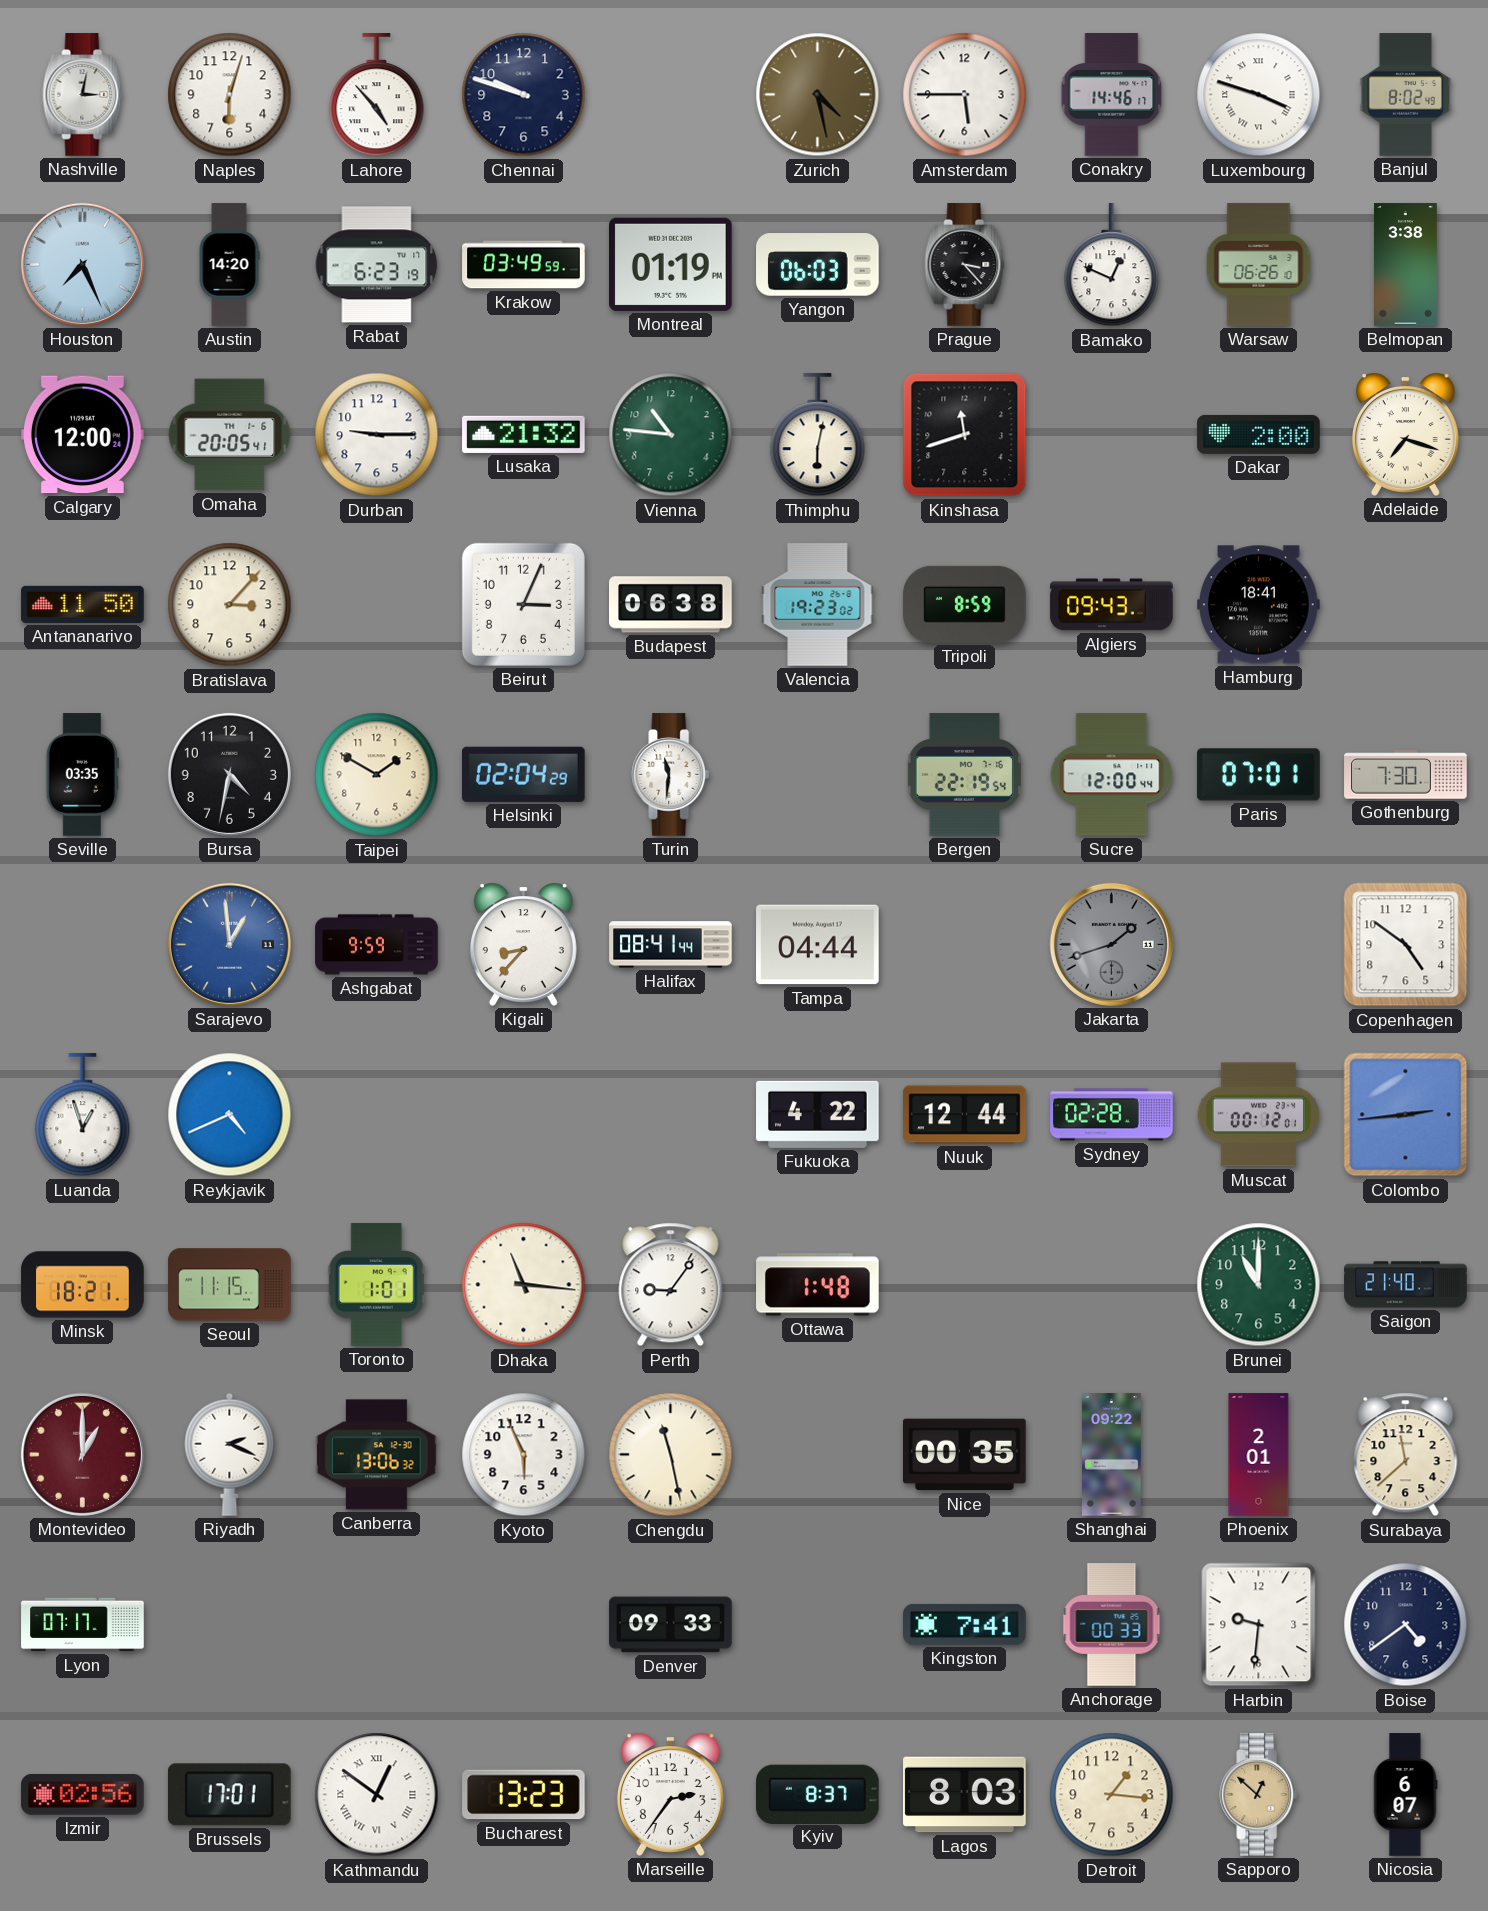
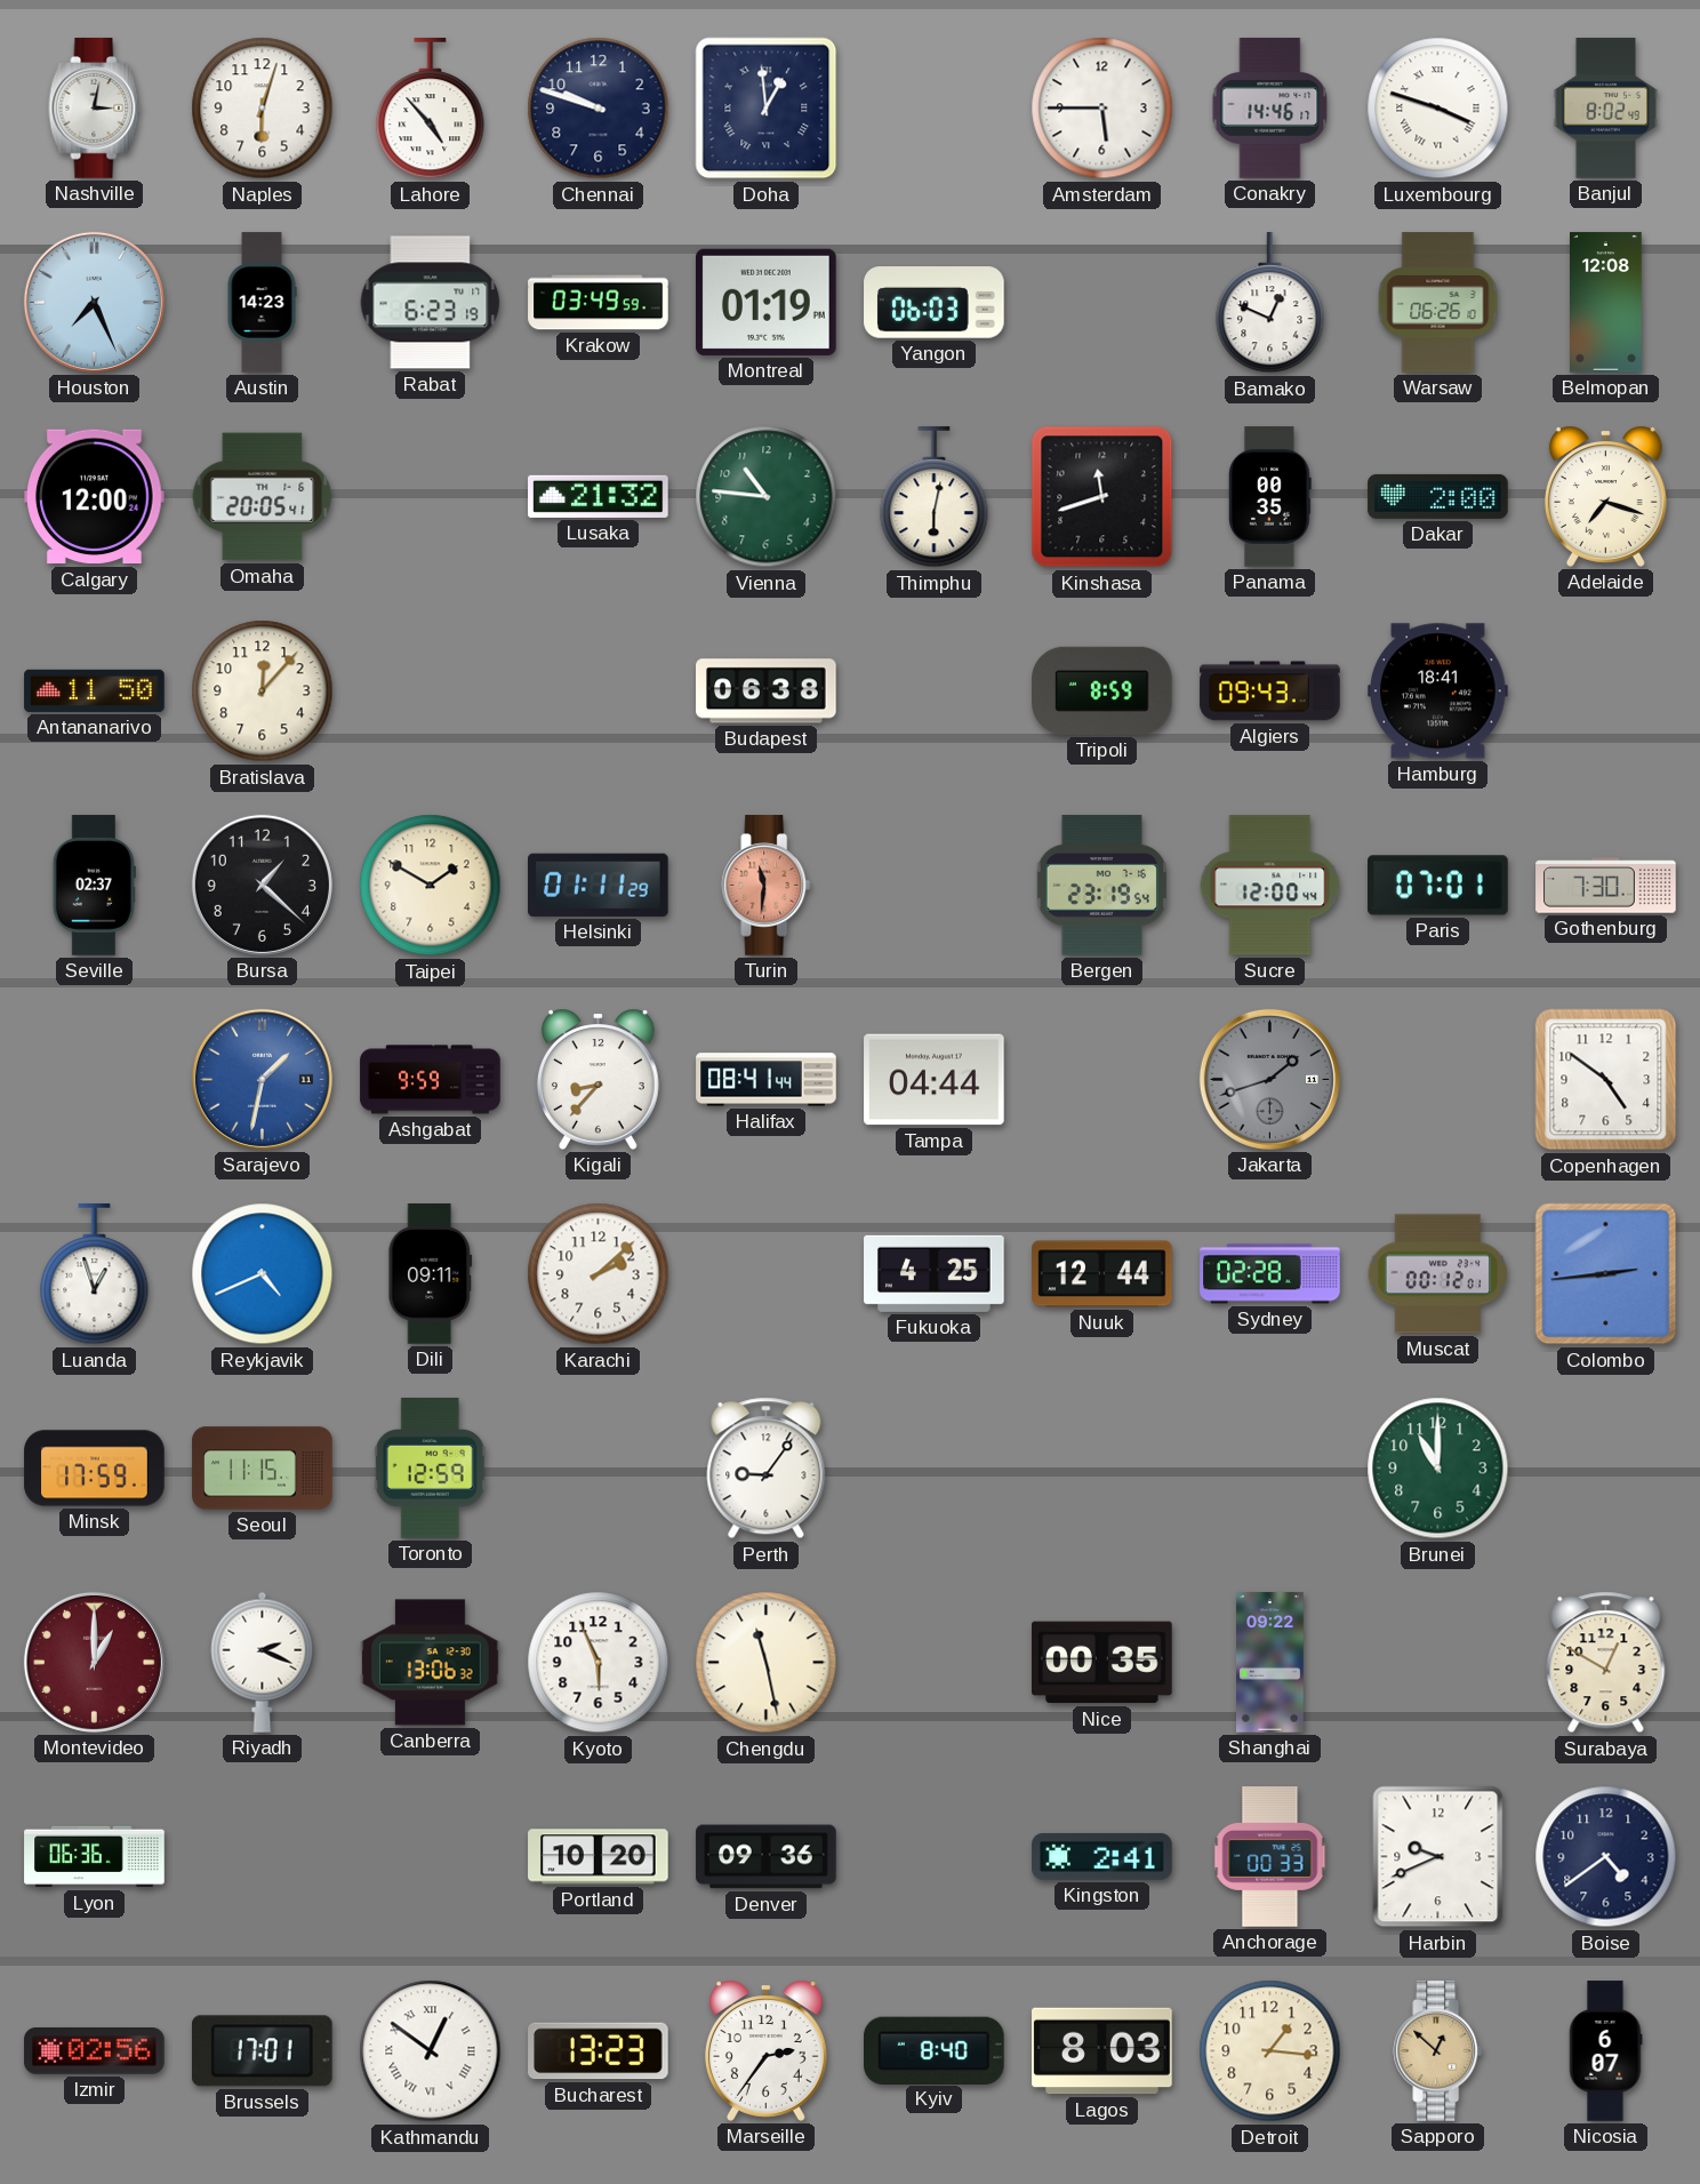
Doha: none -> 12:59
Zurich: 4:28 -> none
Austin: 14:20 -> 14:23
Prague: 3:23 -> none
Belmopan: 3:38 -> 12:08
Durban: 9:15 -> none
Panama: none -> 00:35
Bratislava: 3:07 -> 12:07
Beirut: 3:04 -> none
Valencia: 19:23 -> none
Seville: 03:35 -> 02:37
Bursa: 4:32 -> 1:22
Helsinki: 02:04 -> 01:11
Turin dial: white -> salmon
Bergen: 22:19 -> 23:19
Sarajevo: 12:59 -> 1:32
Dili: none -> 09:11
Karachi: none -> 2:08
Fukuoka: 4:22 -> 4:25
Minsk: 18:21 -> 17:59
Toronto: 1:01 -> 12:59
Dhaka: 11:16 -> none
Ottawa: 1:48 -> none
Saigon: 21:40 -> none
Phoenix: 2:01 -> none
Surabaya: 11:38 -> 12:50
Lyon: 07:17 -> 06:36
Portland: none -> 10:20
Denver: 09:33 -> 09:36
Kingston: 7:41 -> 2:41
Harbin: 9:31 -> 9:41
Kyiv: 8:37 -> 8:40
